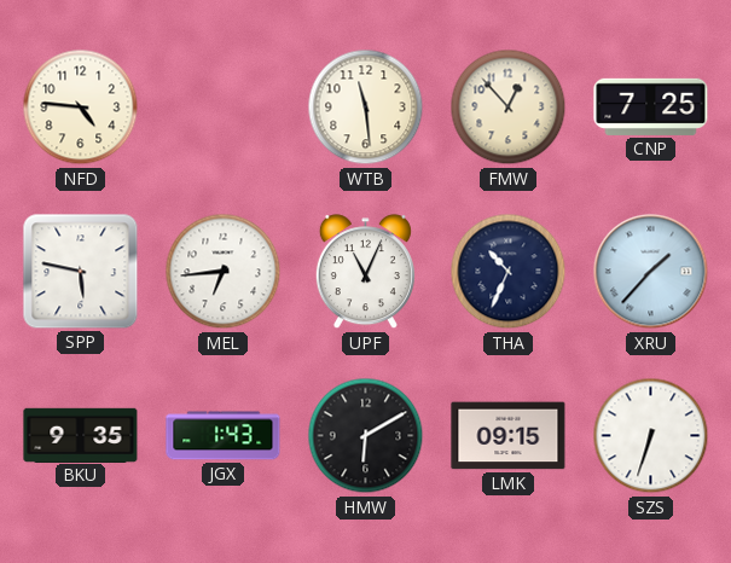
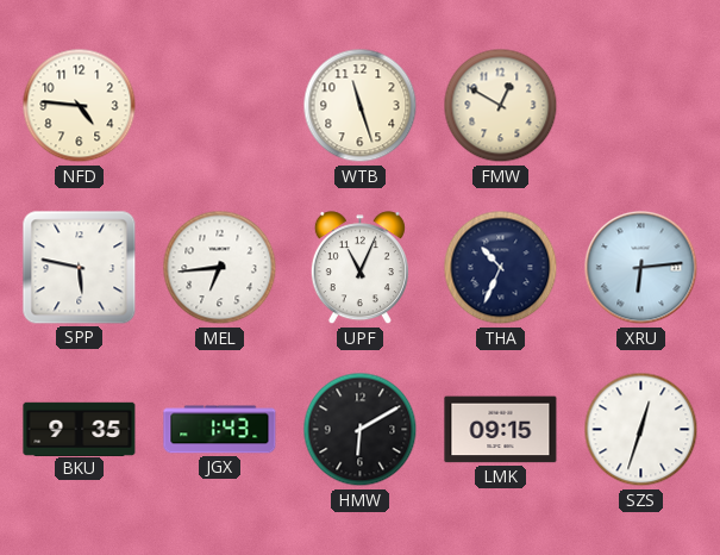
WTB: 11:29 -> 11:27
FMW: 12:53 -> 12:50
CNP: 7:25 -> none
XRU: 1:37 -> 6:14
SZS: 6:33 -> 12:33
